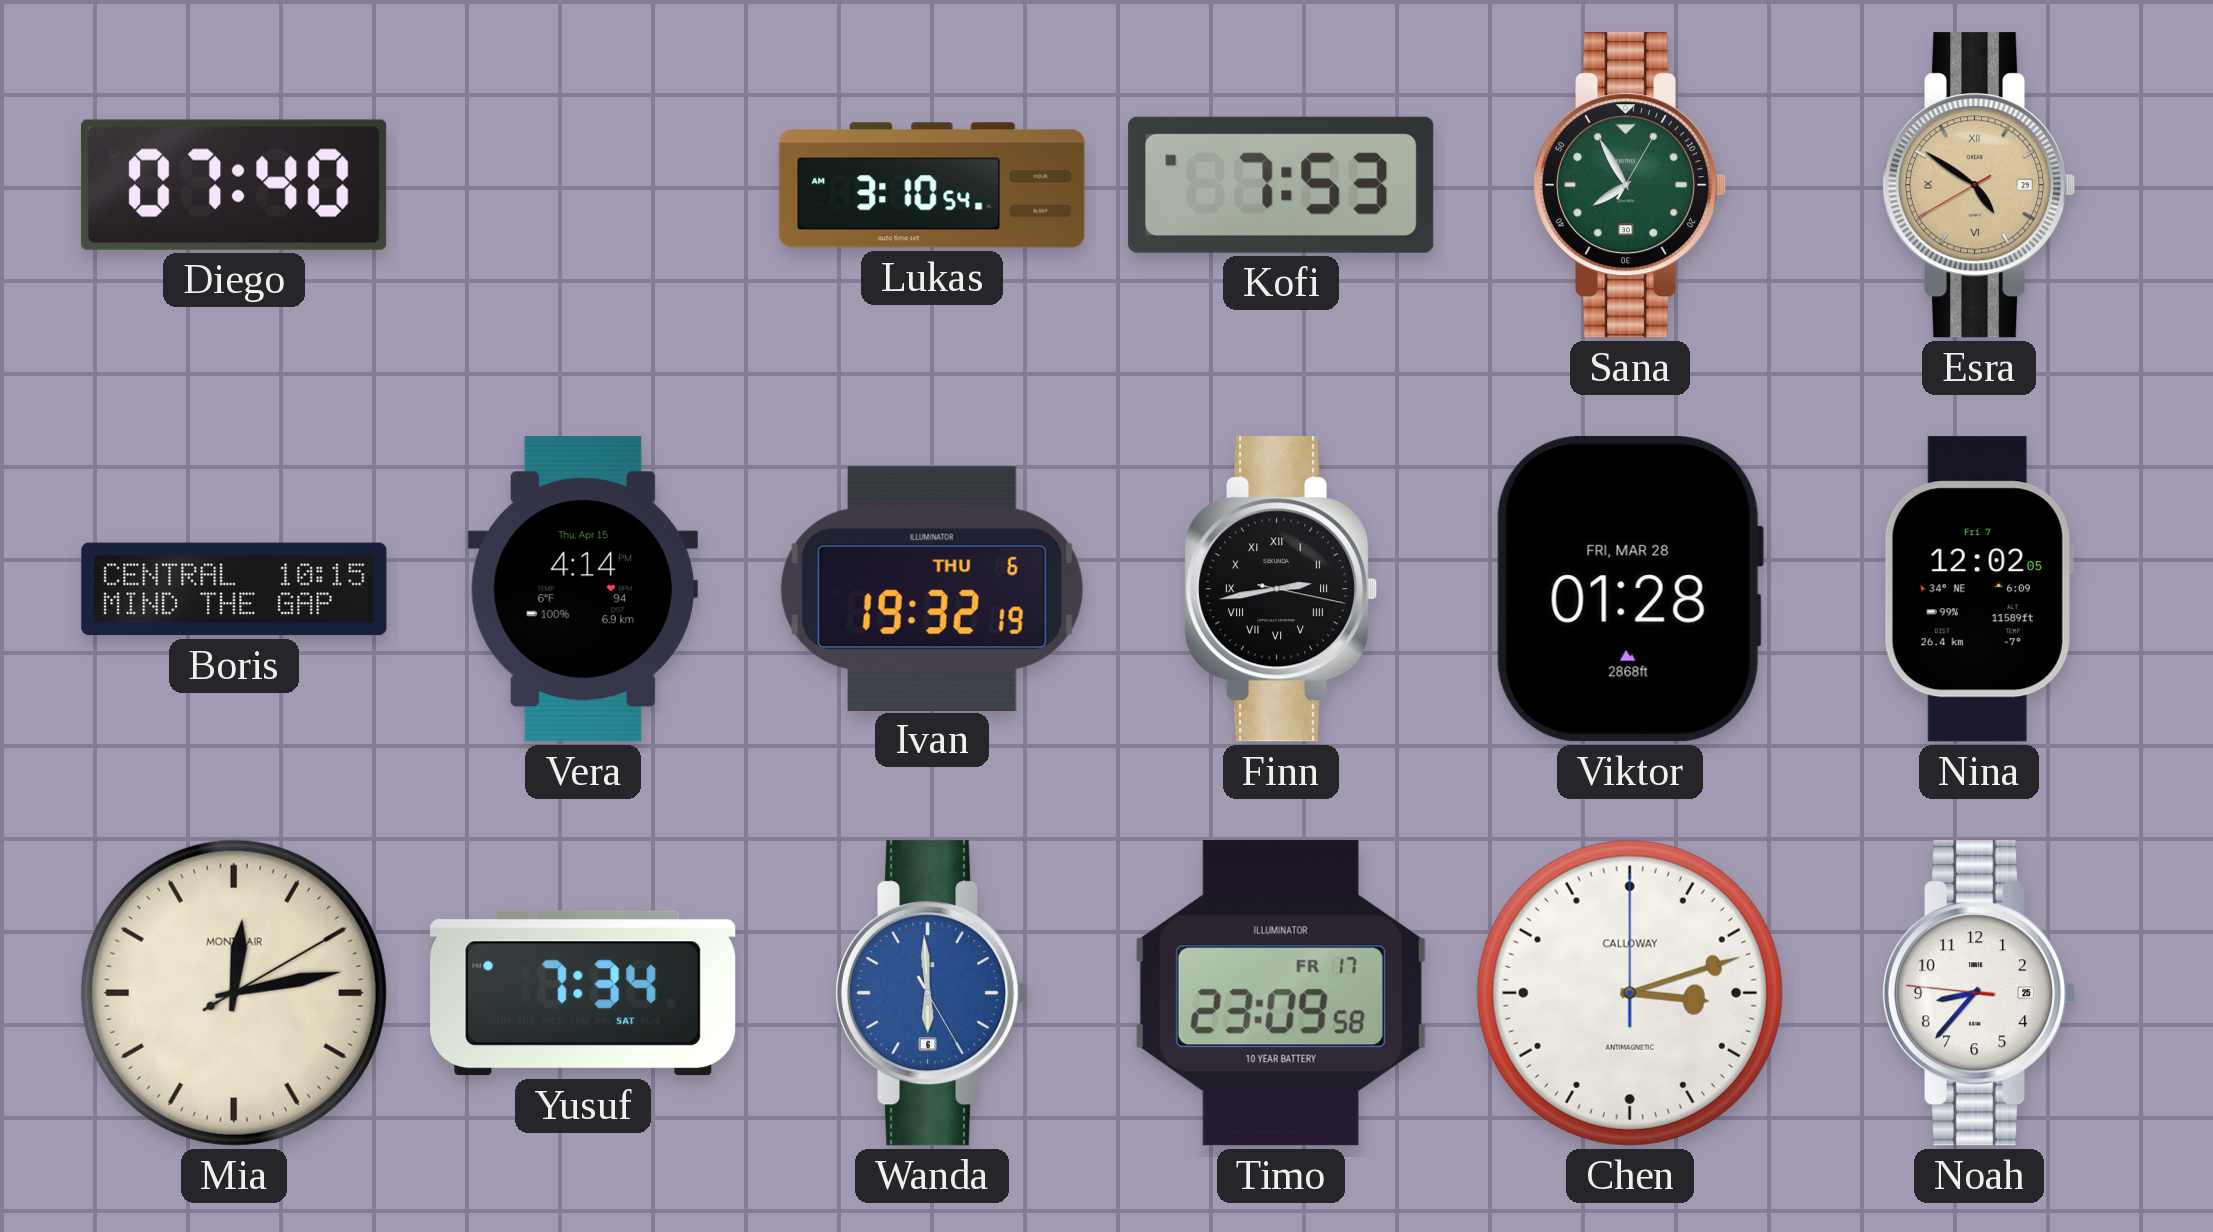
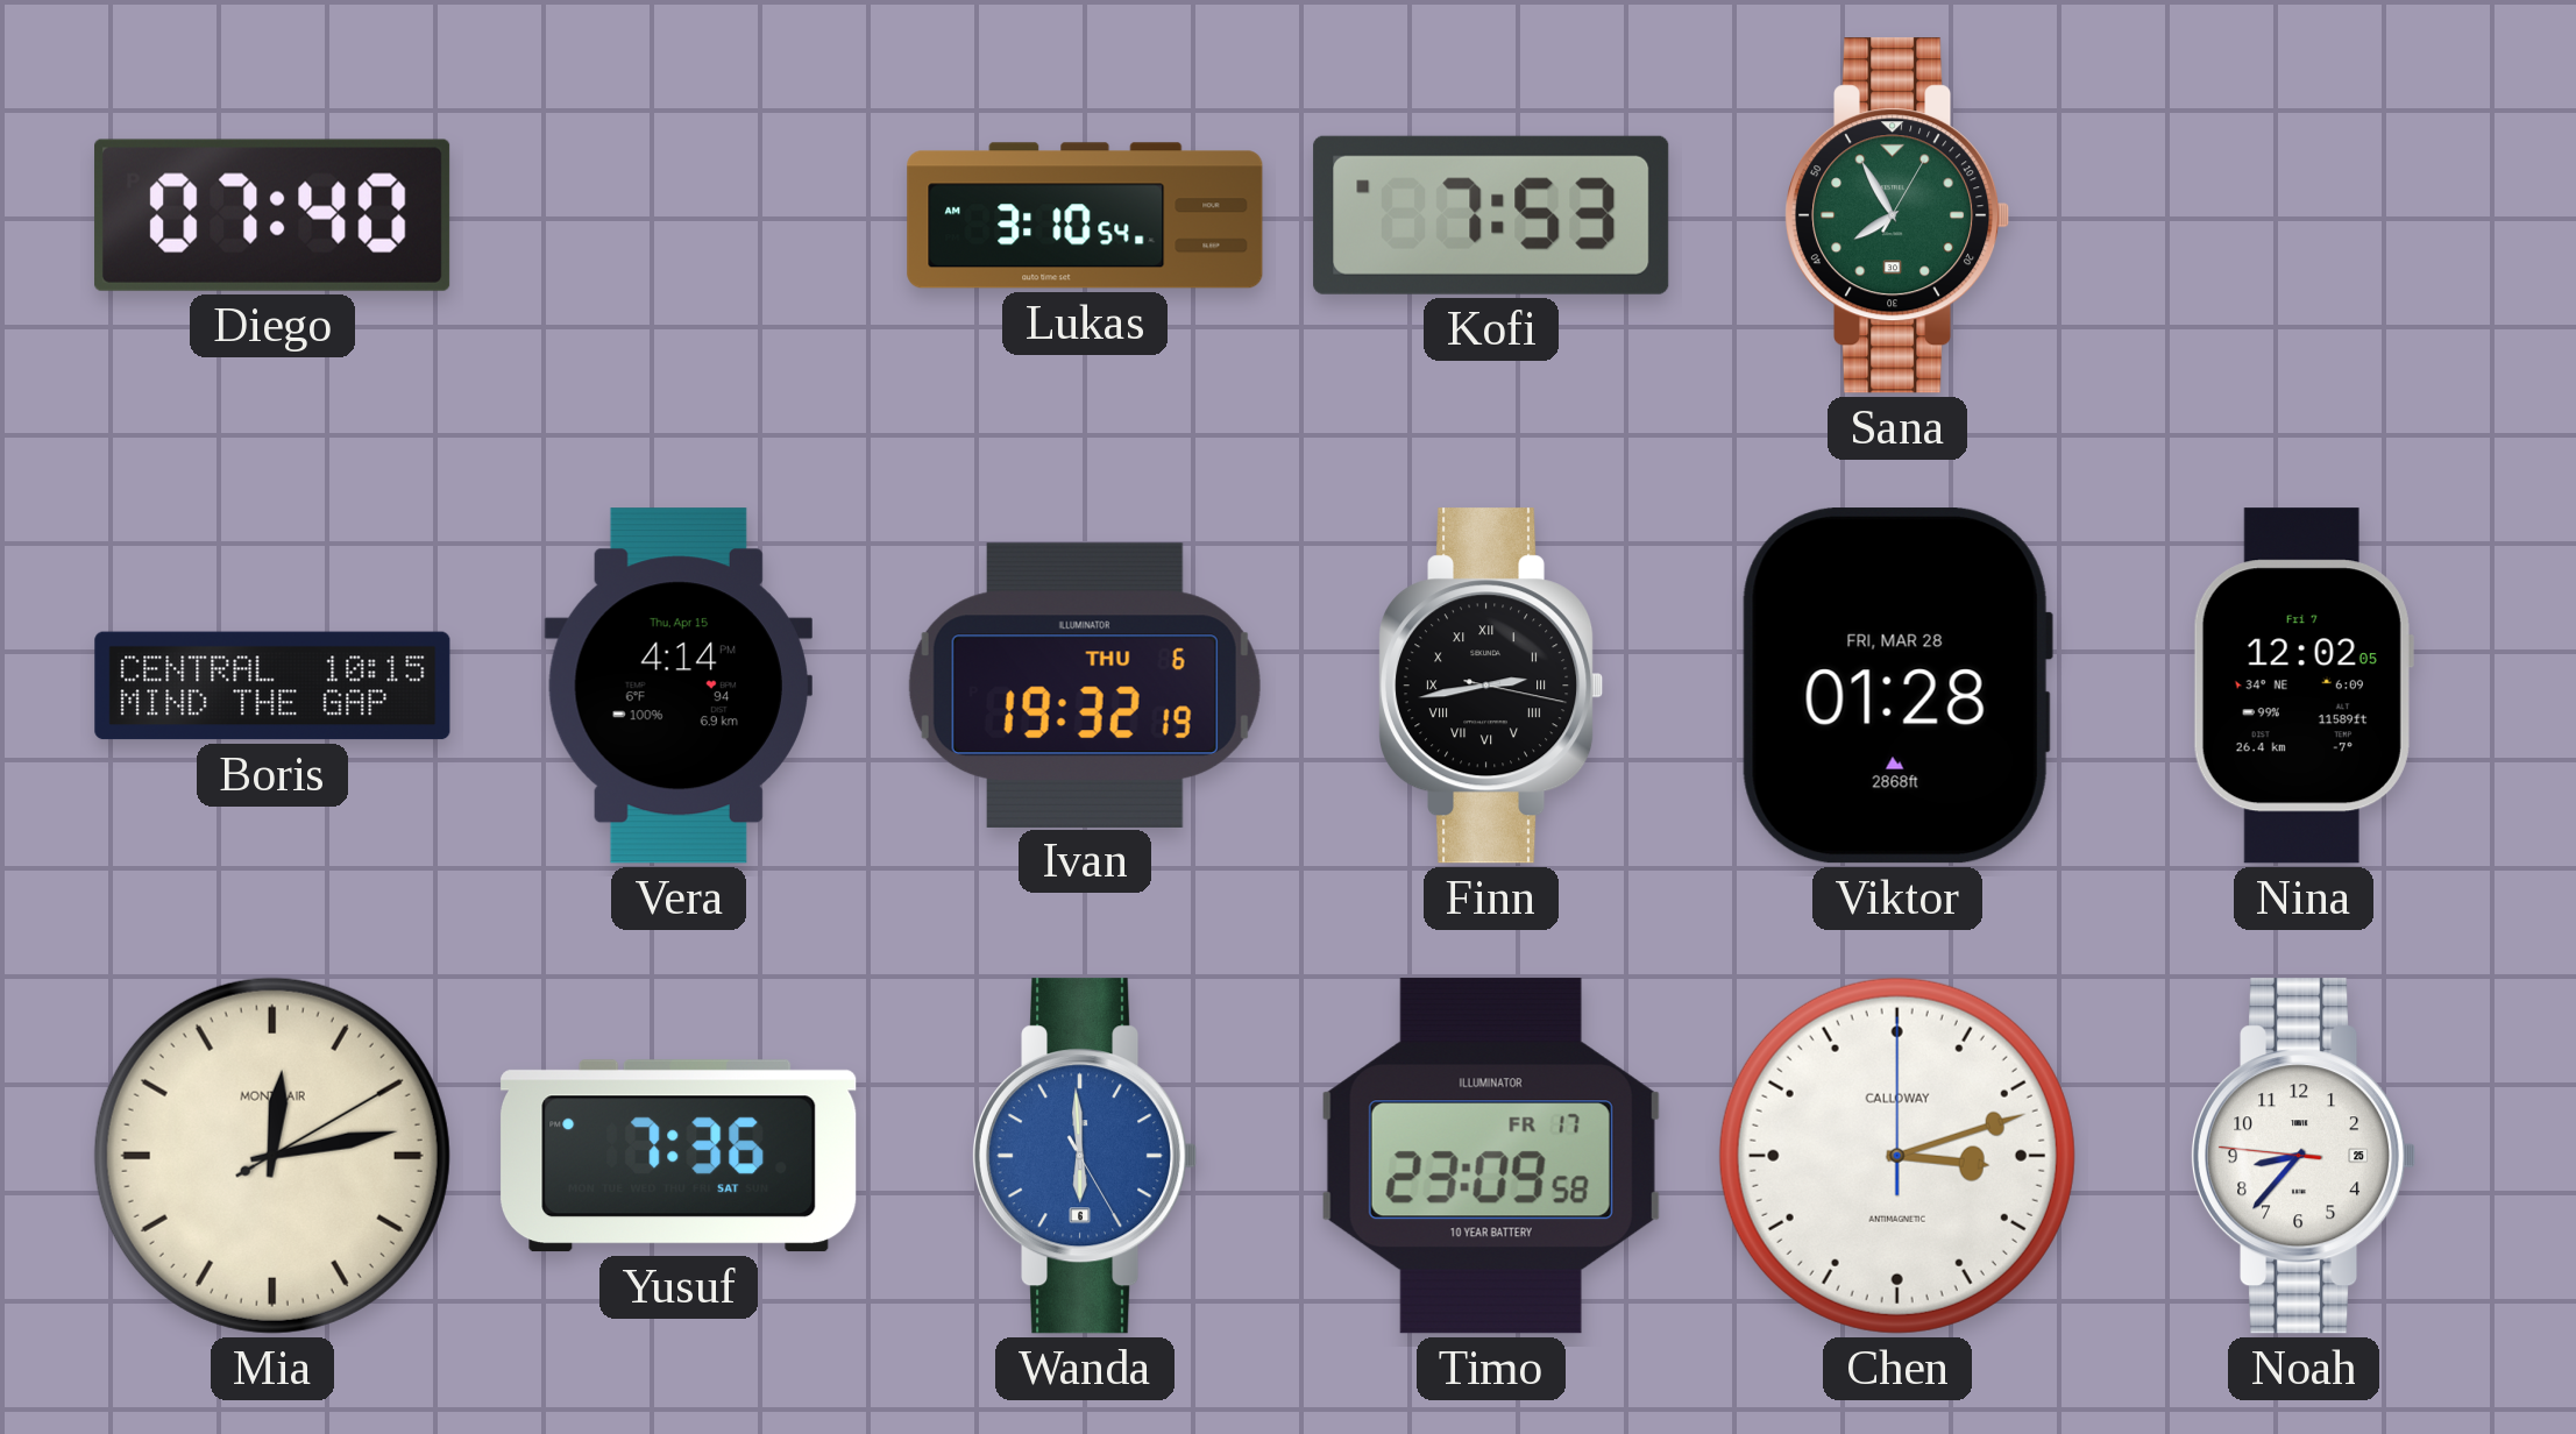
Esra: 4:50 -> none
Yusuf: 7:34 -> 7:36
